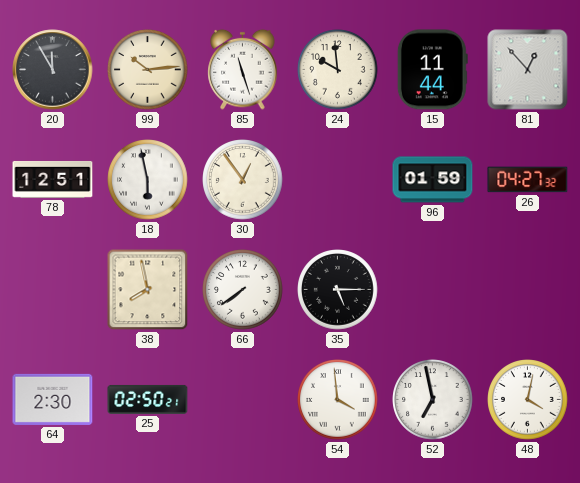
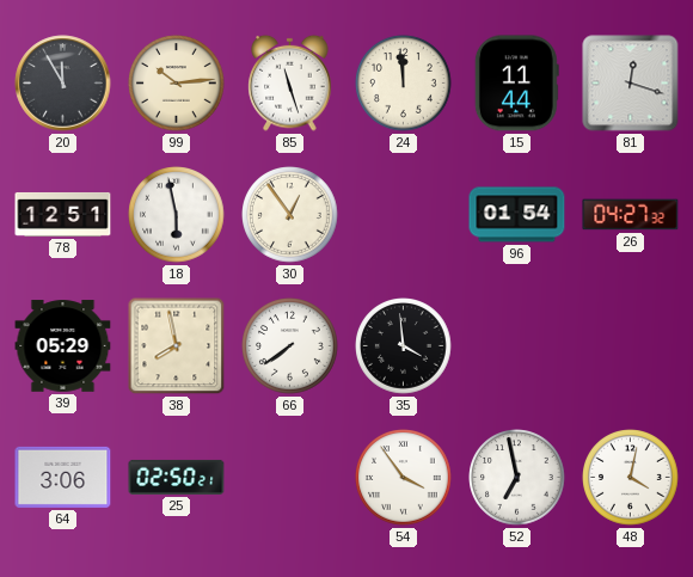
24: 9:59 -> 11:59
81: 12:53 -> 12:18
96: 01:59 -> 01:54
39: none -> 05:29
35: 5:15 -> 3:59
64: 2:30 -> 3:06
54: 3:59 -> 3:54
